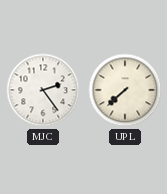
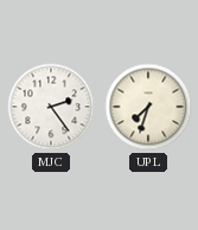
UPL: 7:38 -> 7:33
